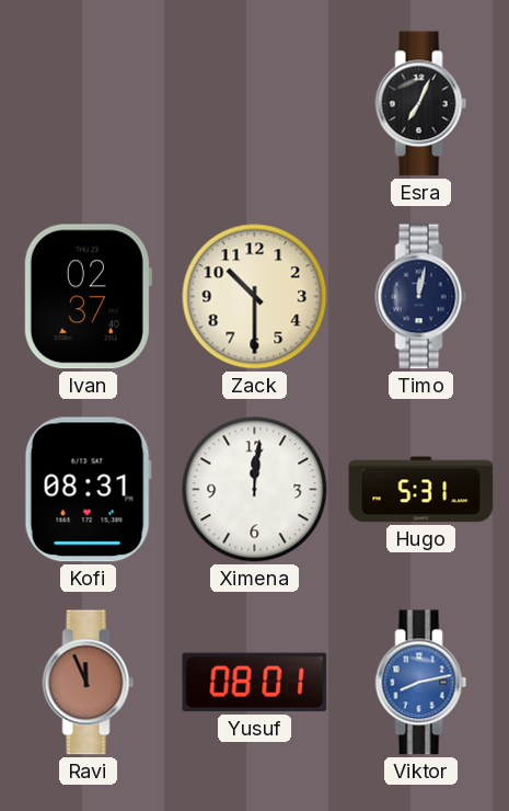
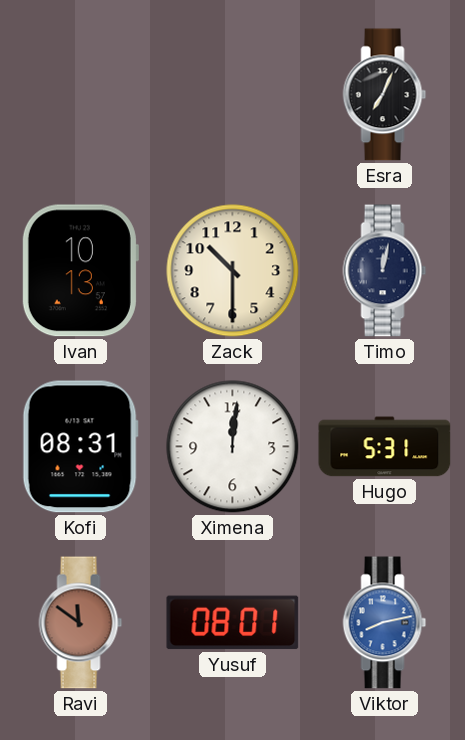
Ivan: 02:37 -> 10:13
Ravi: 11:56 -> 11:51
